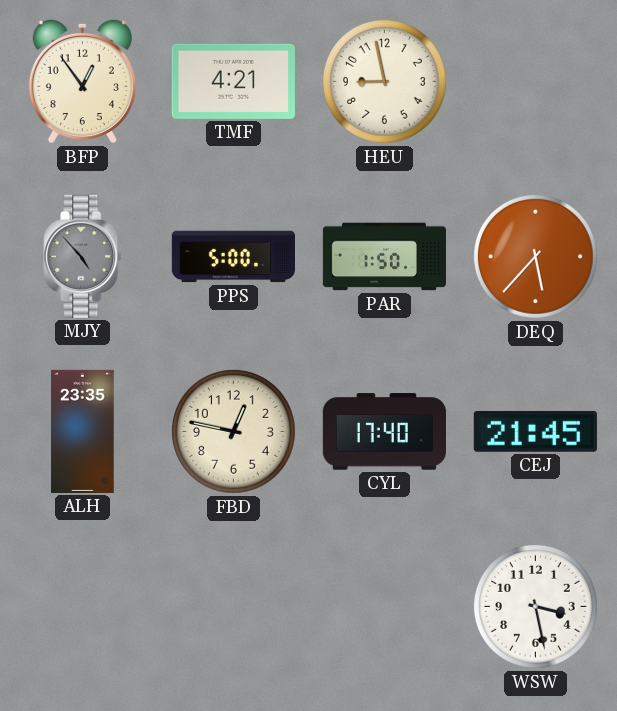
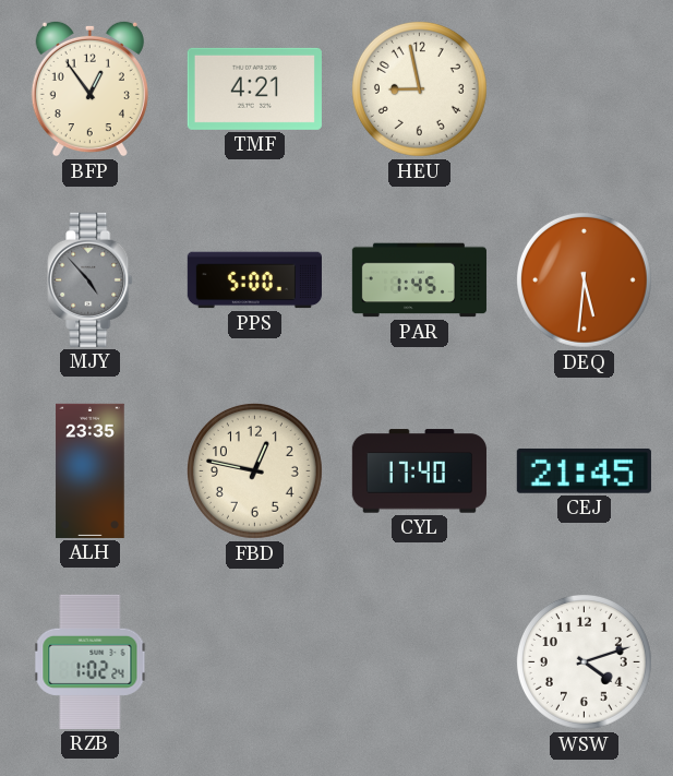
PAR: 1:50 -> 1:45
DEQ: 5:37 -> 5:31
RZB: none -> 1:02
WSW: 3:28 -> 4:12
